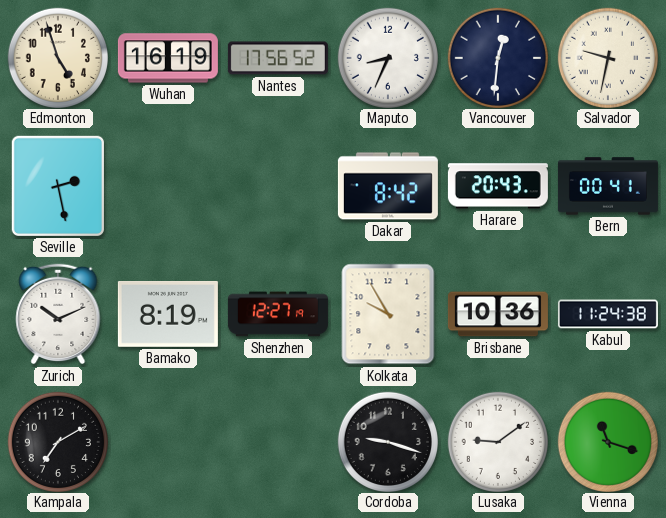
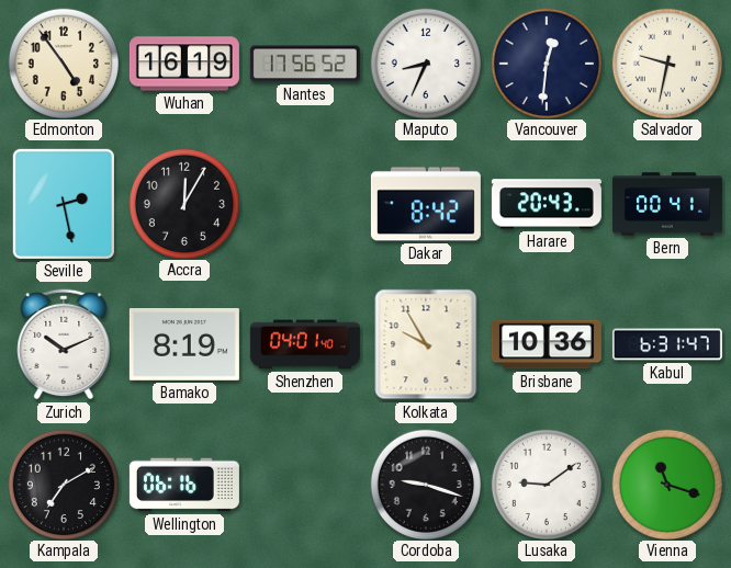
Edmonton: 4:57 -> 4:54
Accra: none -> 12:05
Shenzhen: 12:27 -> 04:01
Kabul: 11:24 -> 6:31
Wellington: none -> 06:16
